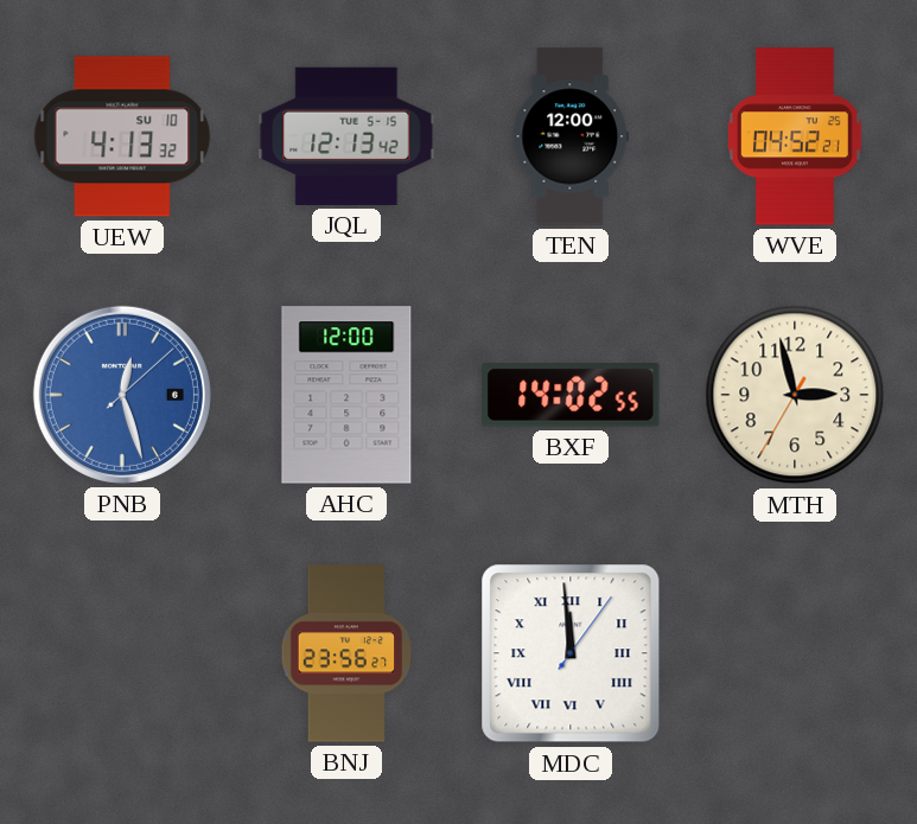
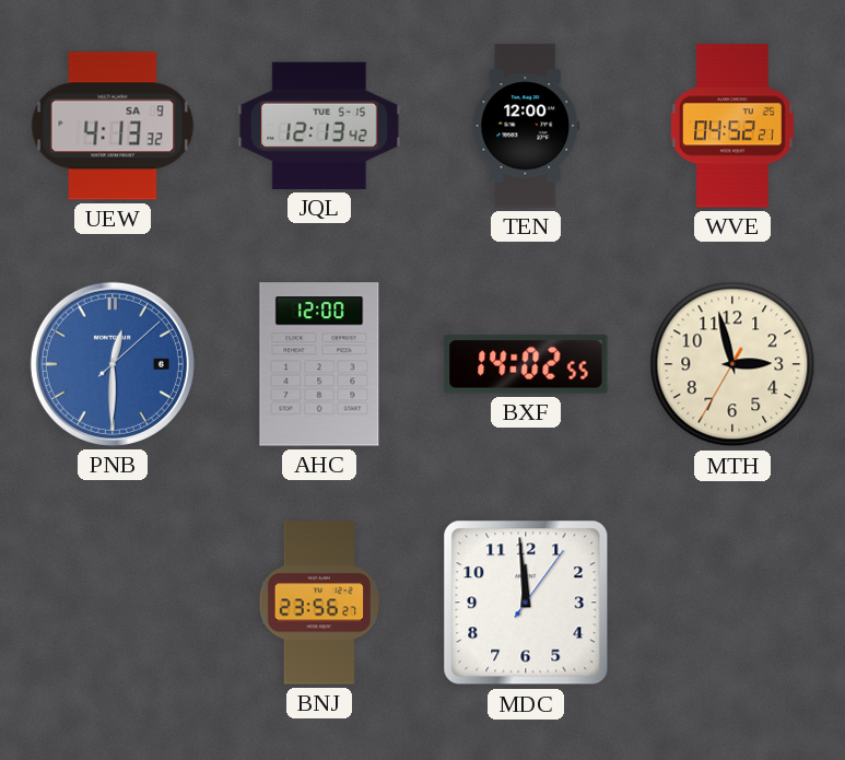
UEW date: SU 10 -> SA 9
PNB: 12:27 -> 12:30
MDC numerals: Roman -> Arabic
